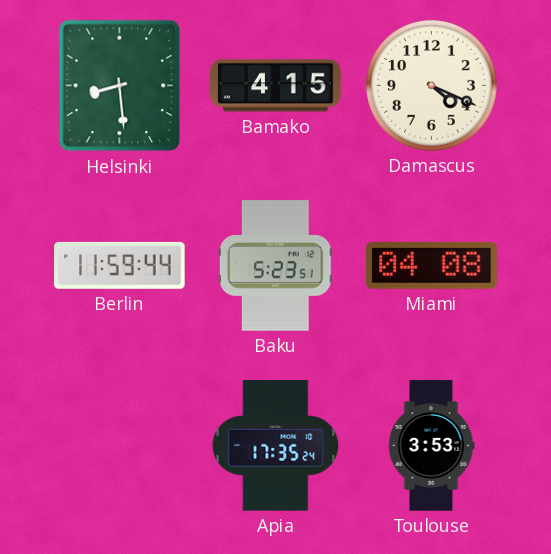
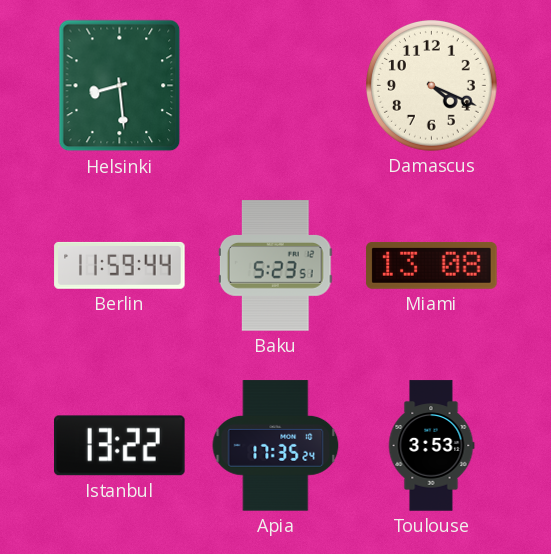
Bamako: 4:15 -> none
Miami: 04:08 -> 13:08
Istanbul: none -> 13:22
